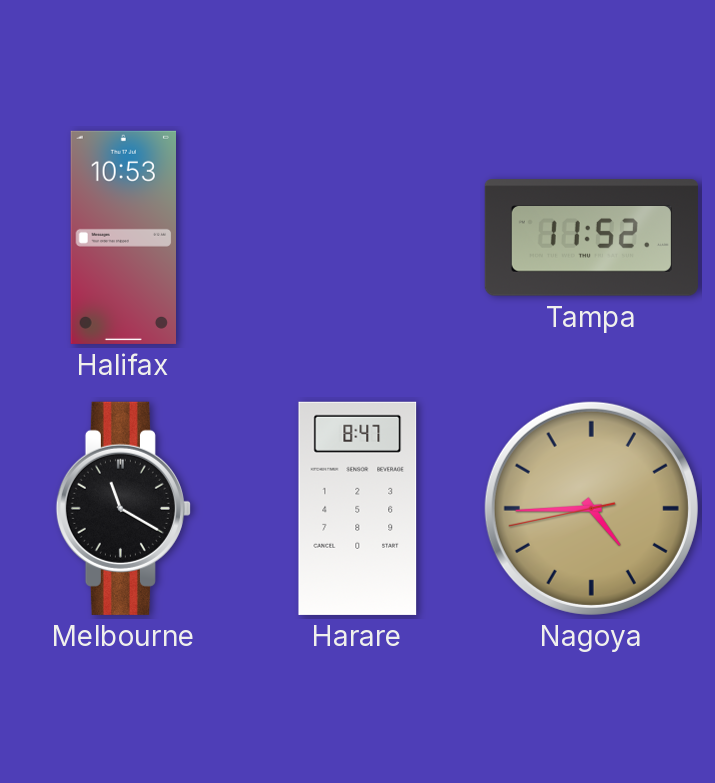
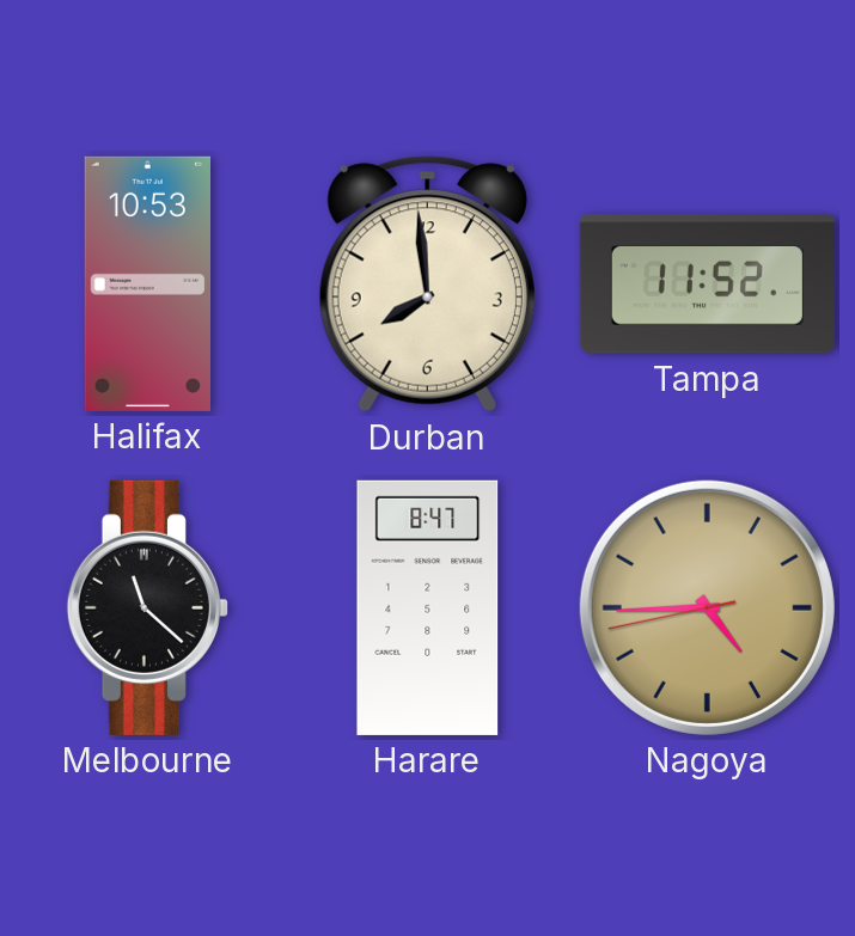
Durban: none -> 7:59
Melbourne: 11:20 -> 11:22
